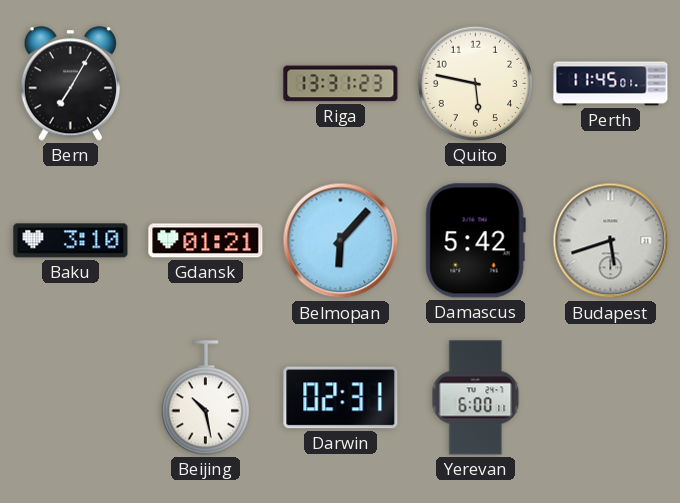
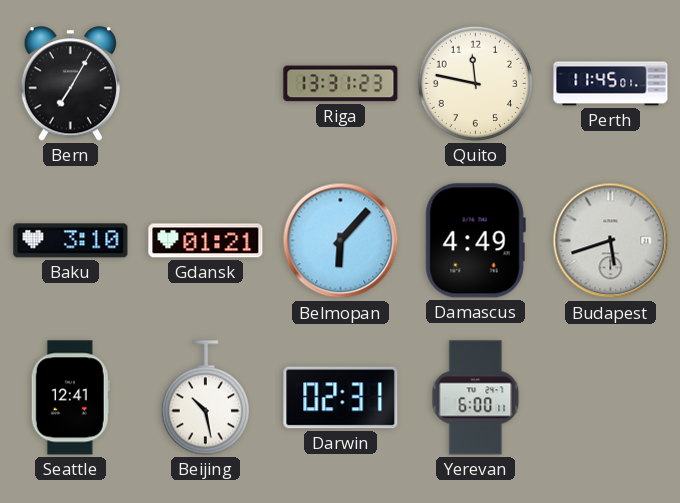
Quito: 5:47 -> 11:47
Damascus: 5:42 -> 4:49
Seattle: none -> 12:41
